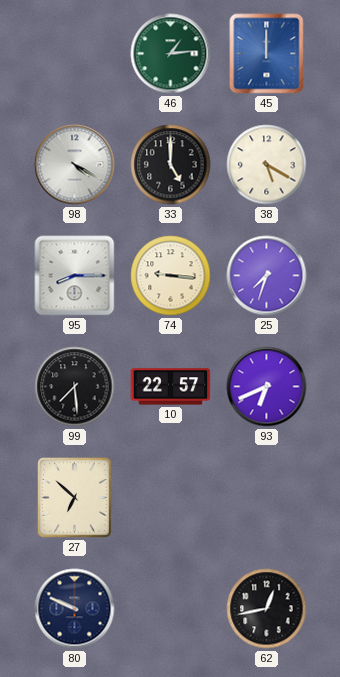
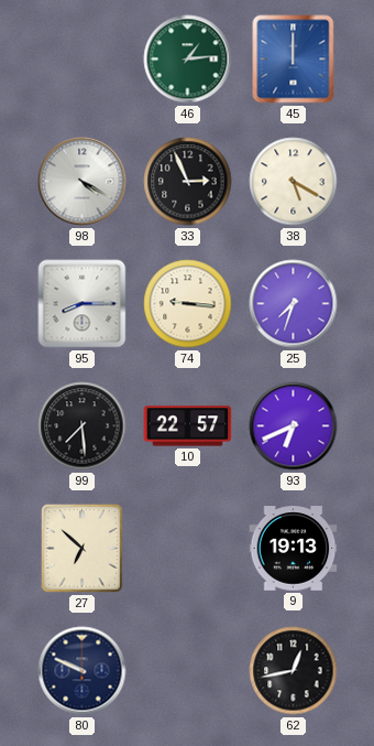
33: 5:00 -> 2:56
9: none -> 19:13
